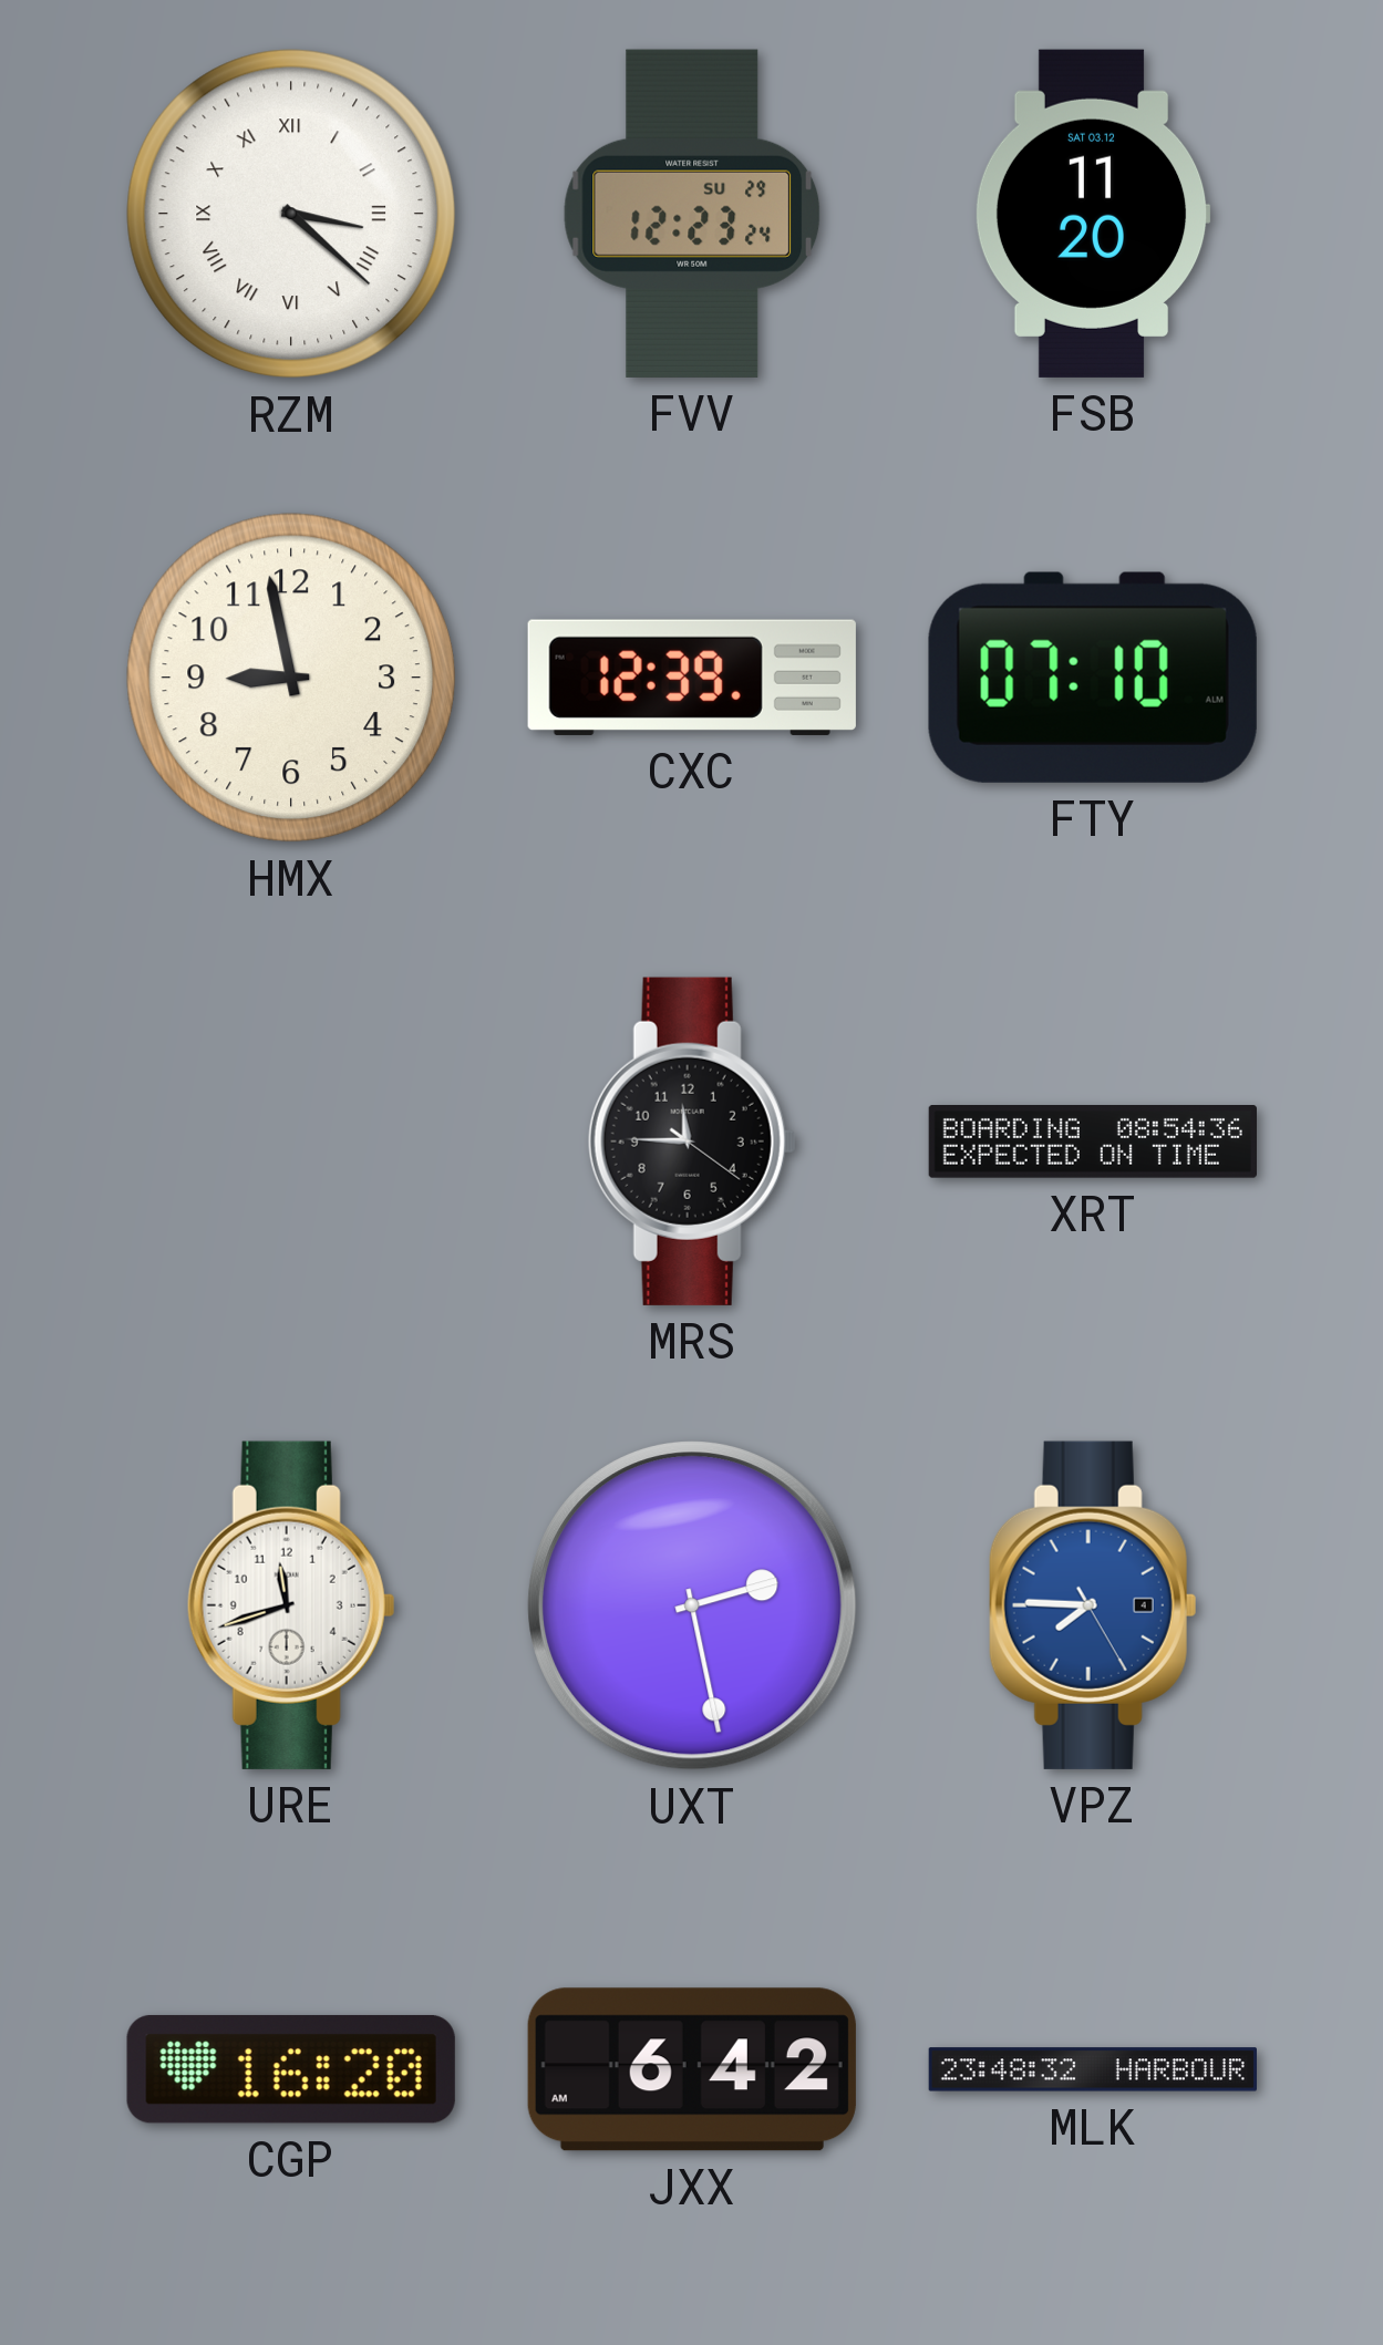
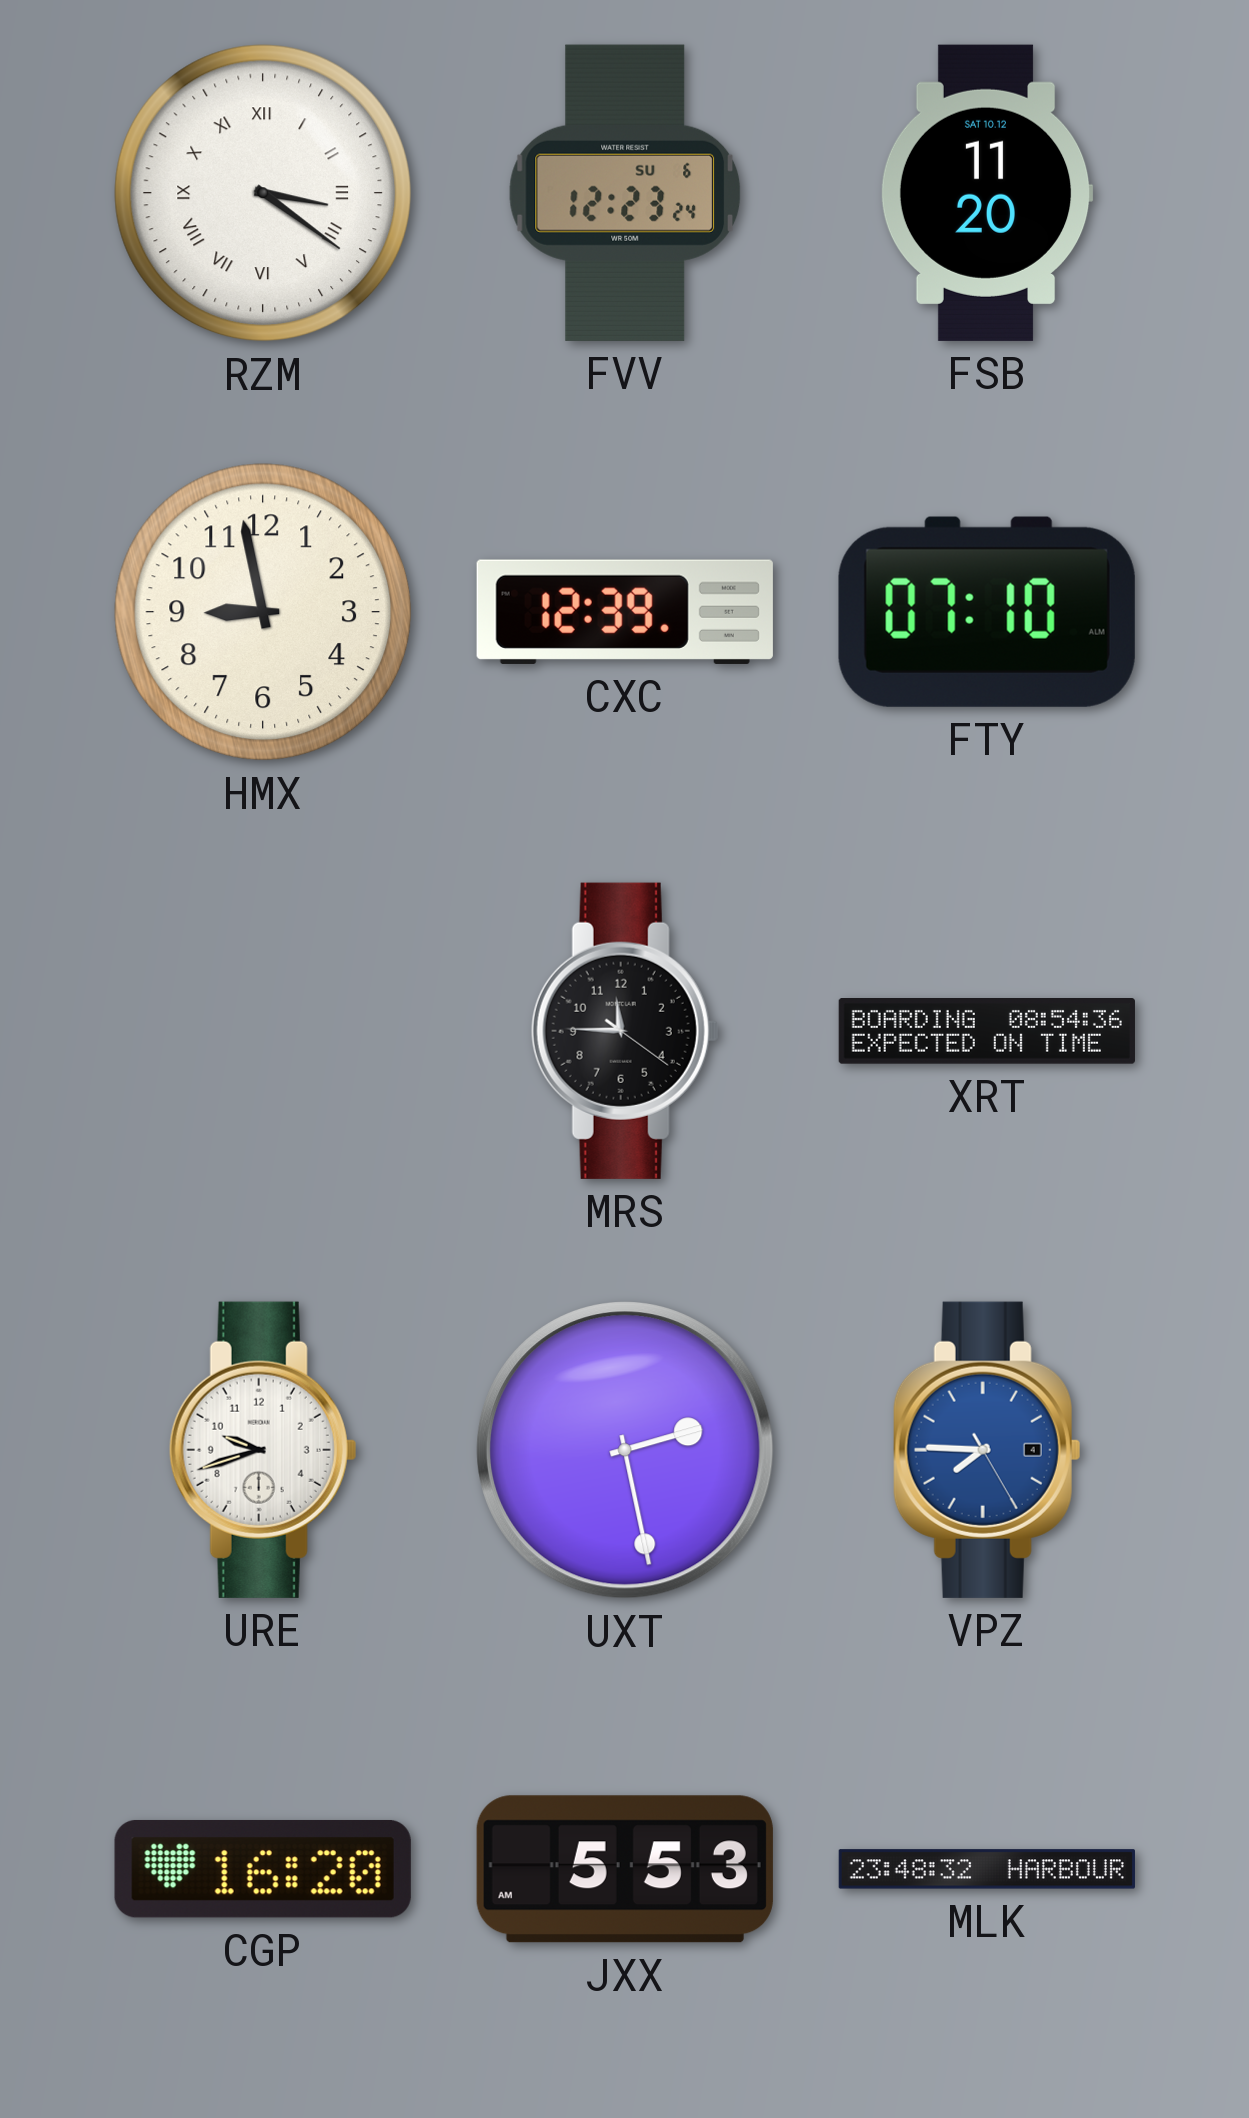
RZM: 3:22 -> 3:21
FVV date: SU 29 -> SU 6
FSB date: SAT 03.12 -> SAT 10.12
URE: 11:42 -> 9:42
JXX: 6:42 -> 5:53
